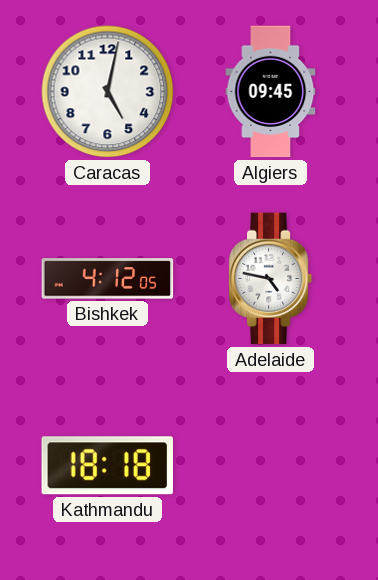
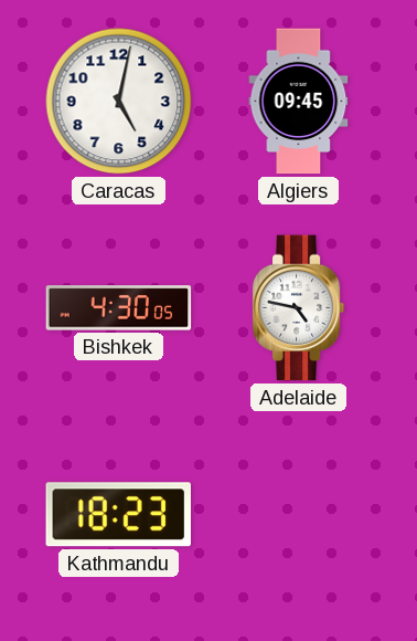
Bishkek: 4:12 -> 4:30
Kathmandu: 18:18 -> 18:23
